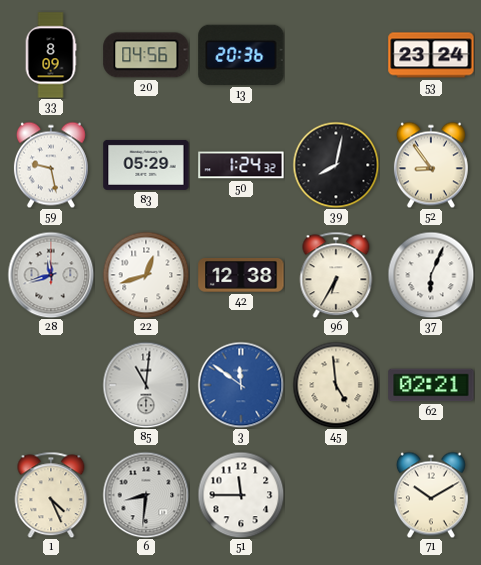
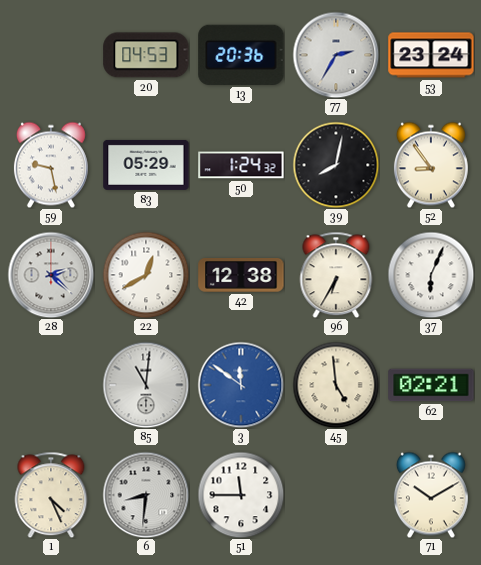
33: 8:09 -> none
20: 04:56 -> 04:53
77: none -> 2:35
28: 11:42 -> 2:22
22: 12:42 -> 12:40
